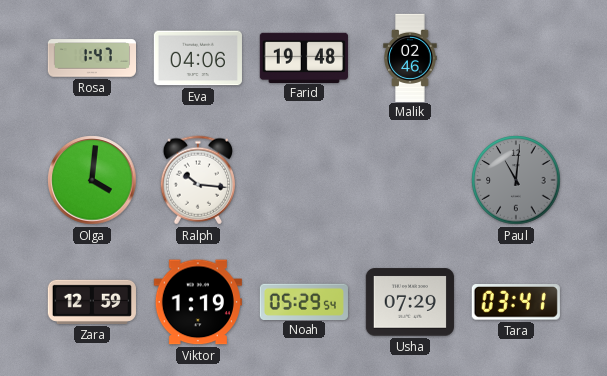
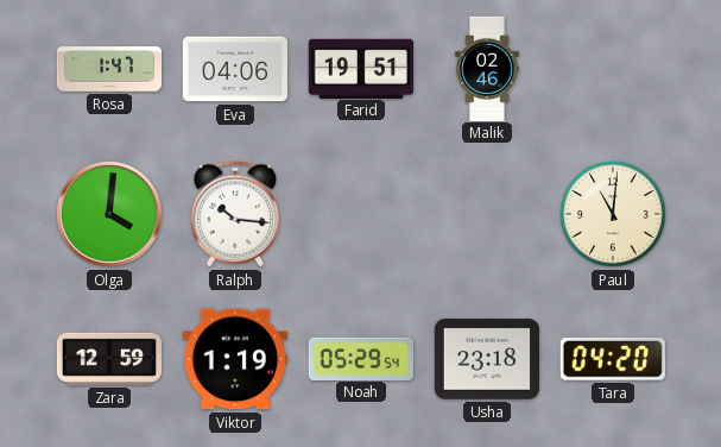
Farid: 19:48 -> 19:51
Paul dial: grey -> cream
Usha: 07:29 -> 23:18
Tara: 03:41 -> 04:20
